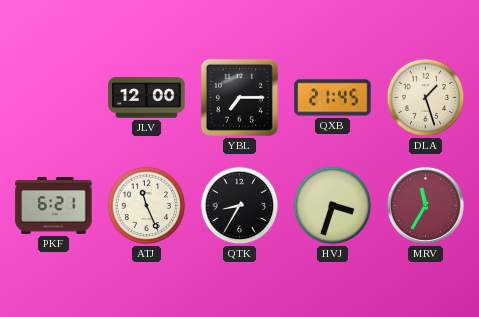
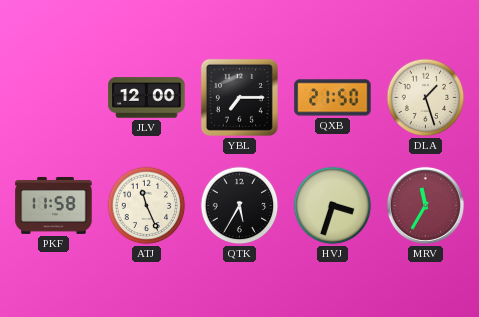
QXB: 21:45 -> 21:50
PKF: 6:21 -> 11:58
QTK: 8:35 -> 5:35
